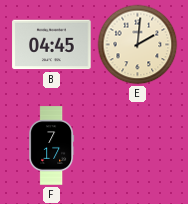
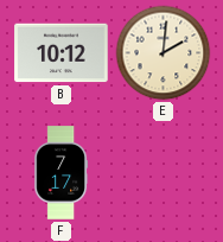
B: 04:45 -> 10:12
